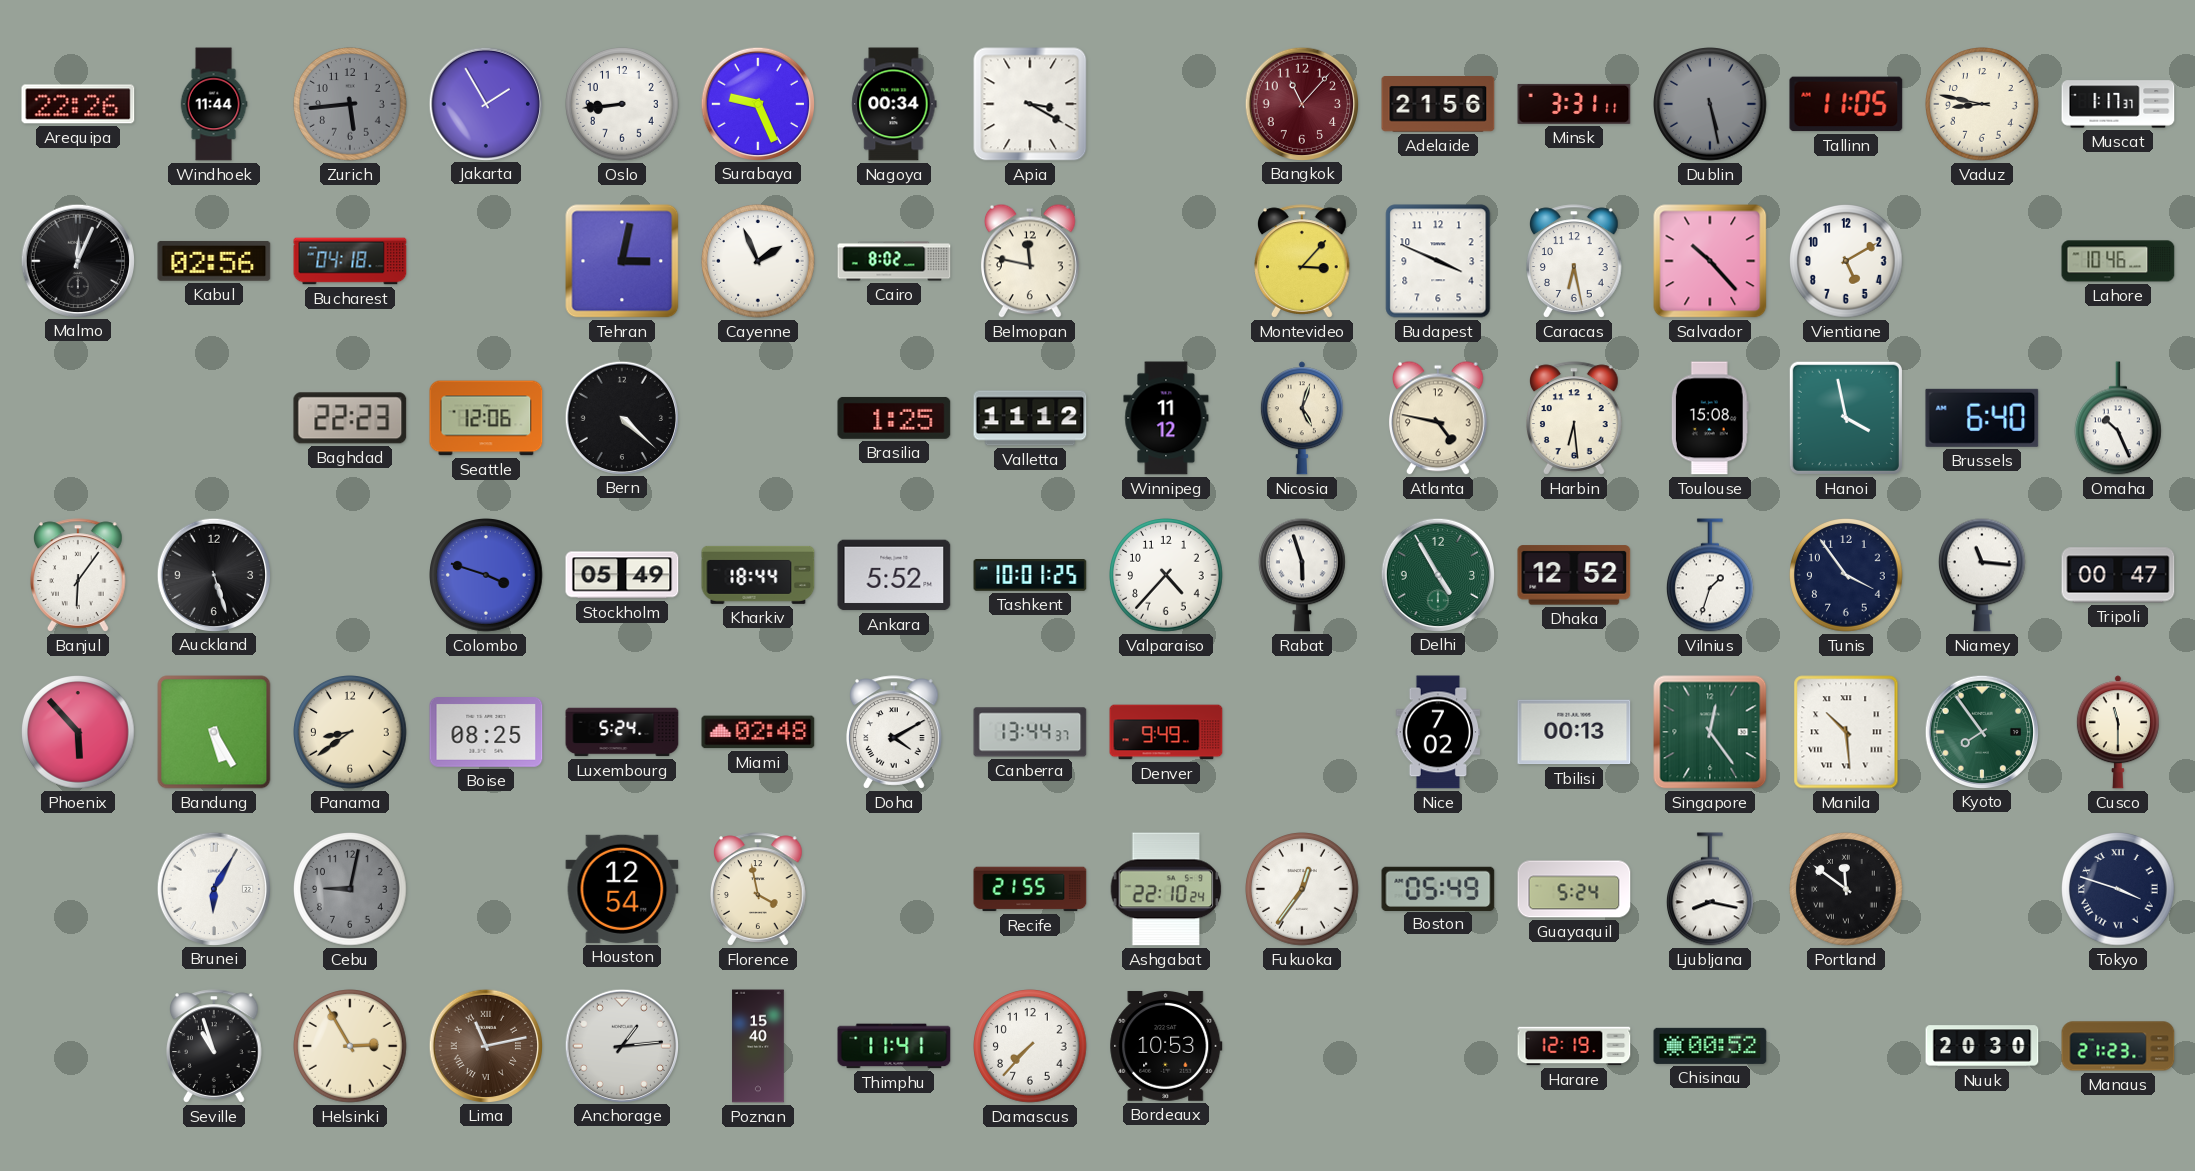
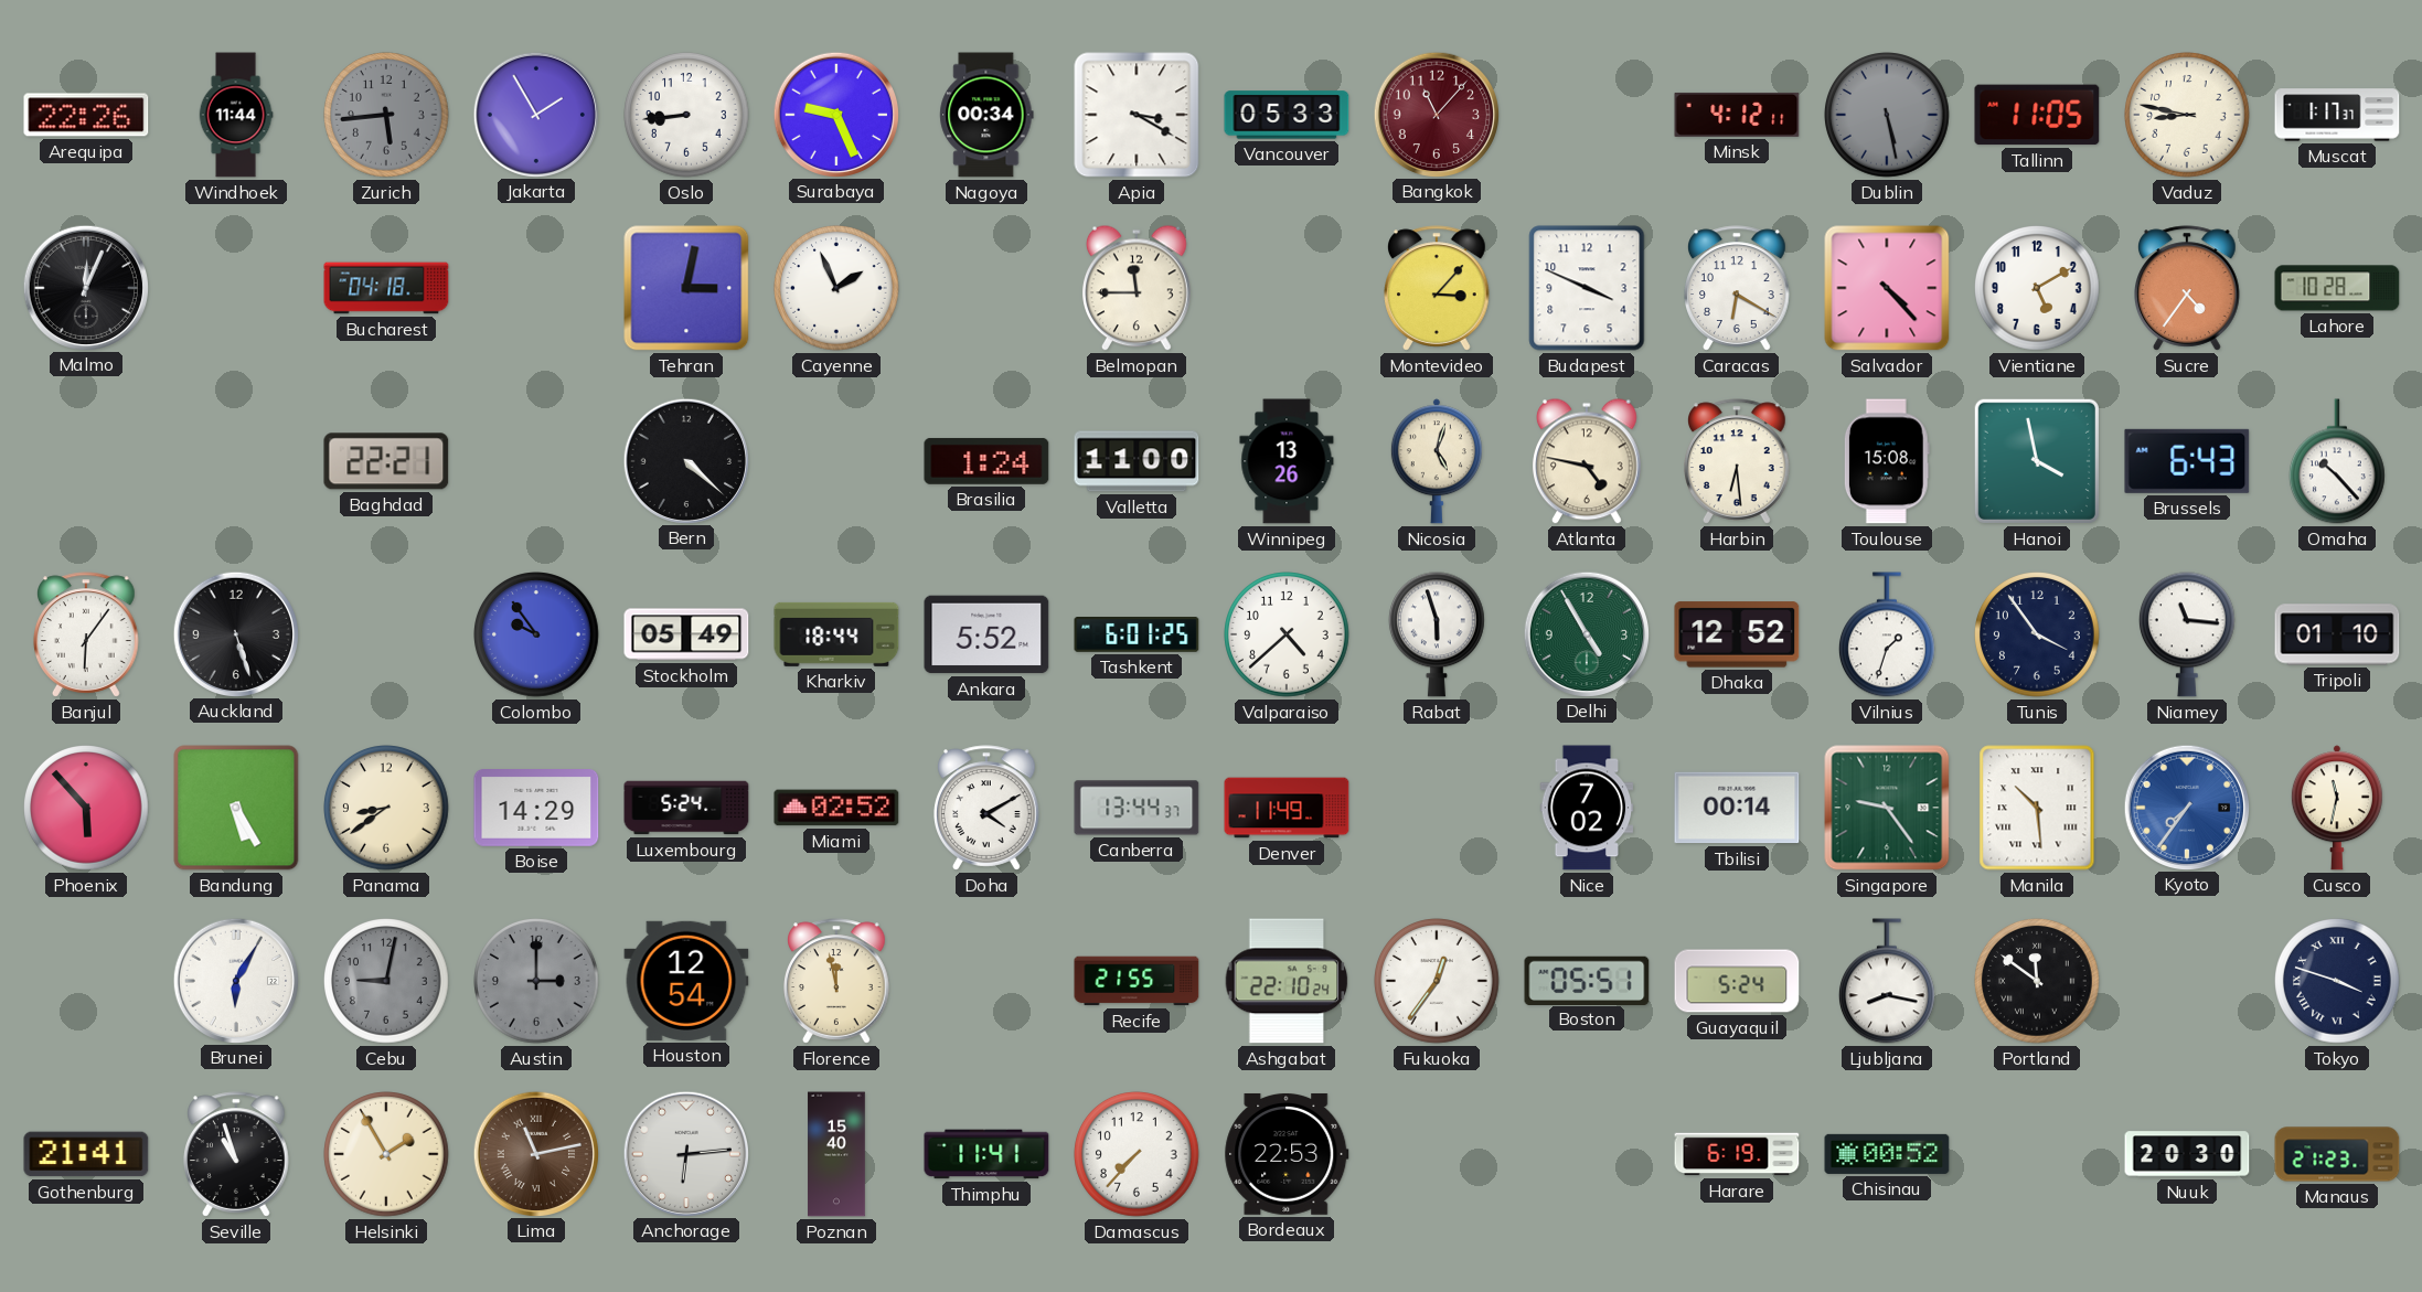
Vancouver: none -> 05:33
Adelaide: 21:56 -> none
Minsk: 3:31 -> 4:12
Kabul: 02:56 -> none
Cairo: 8:02 -> none
Belmopan: 11:47 -> 11:45
Caracas: 6:28 -> 6:20
Salvador: 10:23 -> 4:23
Sucre: none -> 4:36
Lahore: 10:46 -> 10:28
Baghdad: 22:23 -> 22:21
Seattle: 12:06 -> none
Brasilia: 1:25 -> 1:24
Valletta: 11:12 -> 11:00
Winnipeg: 11:12 -> 13:26
Brussels: 6:40 -> 6:43
Omaha: 10:26 -> 10:23
Colombo: 3:48 -> 9:54
Tashkent: 10:01 -> 6:01
Valparaiso: 4:37 -> 4:38
Tripoli: 00:47 -> 01:10
Boise: 08:25 -> 14:29
Miami: 02:48 -> 02:52
Denver: 9:49 -> 11:49
Tbilisi: 00:13 -> 00:14
Singapore: 12:24 -> 9:24
Kyoto: 7:54 -> 7:36
Kyoto dial: green -> blue
Cusco: 11:30 -> 11:32
Austin: none -> 3:00
Florence: 3:58 -> 11:58
Boston: 05:49 -> 05:51
Gothenburg: none -> 21:41
Helsinki: 2:55 -> 1:55
Anchorage: 1:14 -> 6:14
Bordeaux: 10:53 -> 22:53
Harare: 12:19 -> 6:19
